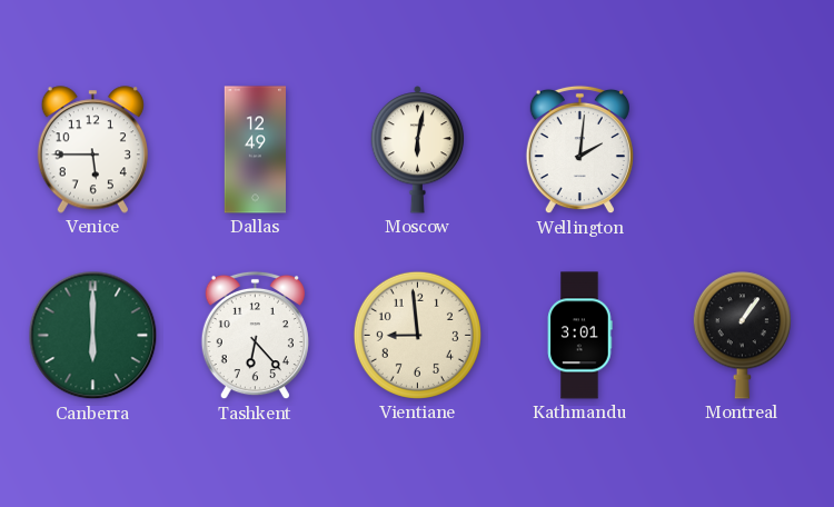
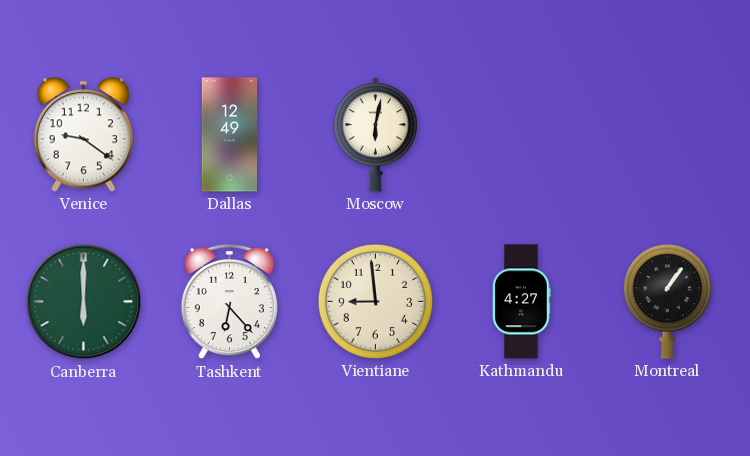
Venice: 5:45 -> 9:21
Wellington: 2:01 -> none
Kathmandu: 3:01 -> 4:27
